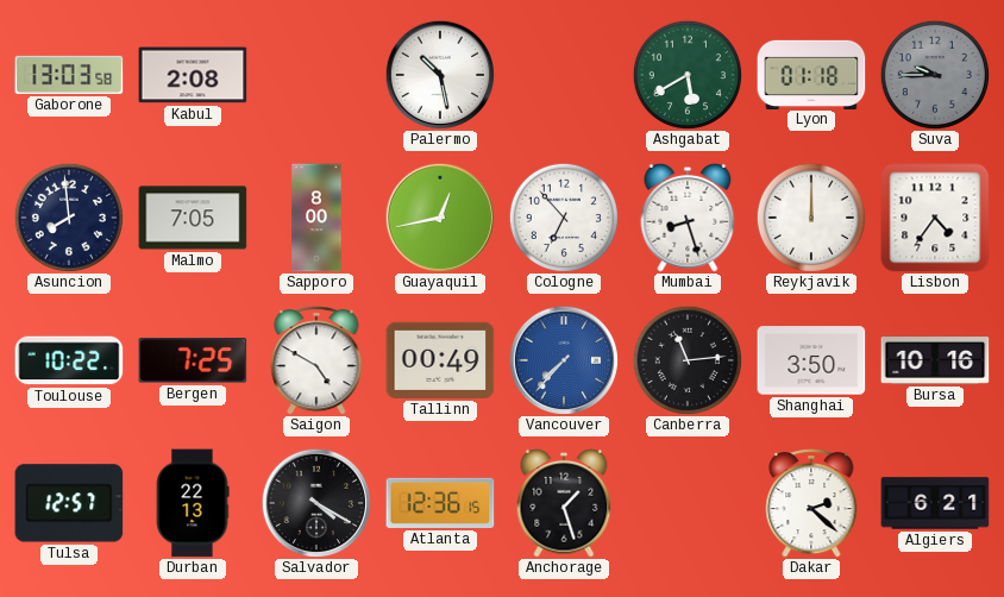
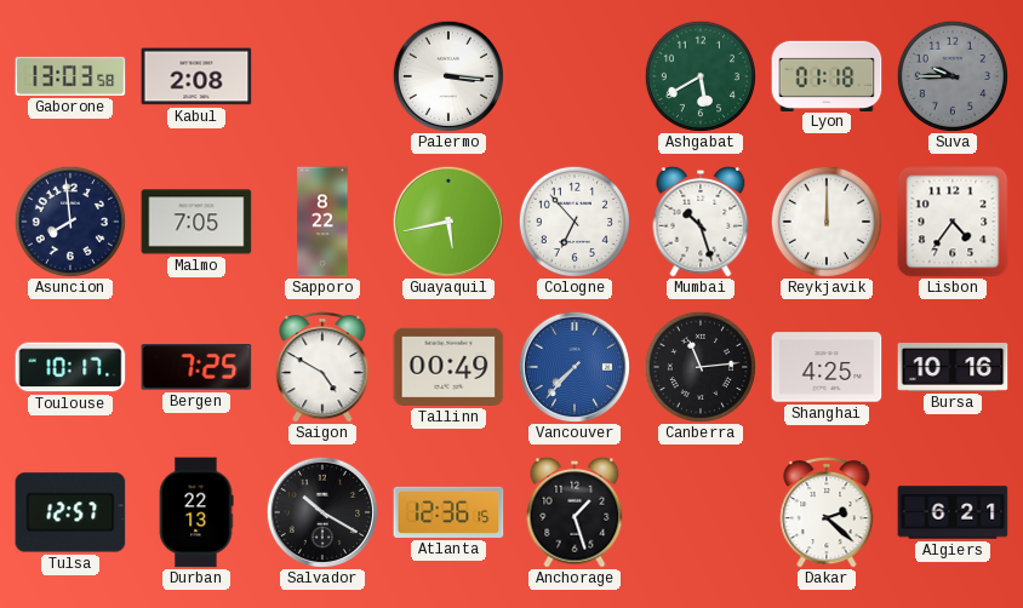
Palermo: 10:28 -> 3:16
Sapporo: 8:00 -> 8:22
Guayaquil: 12:43 -> 5:43
Mumbai: 8:27 -> 10:27
Toulouse: 10:22 -> 10:17
Shanghai: 3:50 -> 4:25
Salvador: 4:20 -> 10:20
